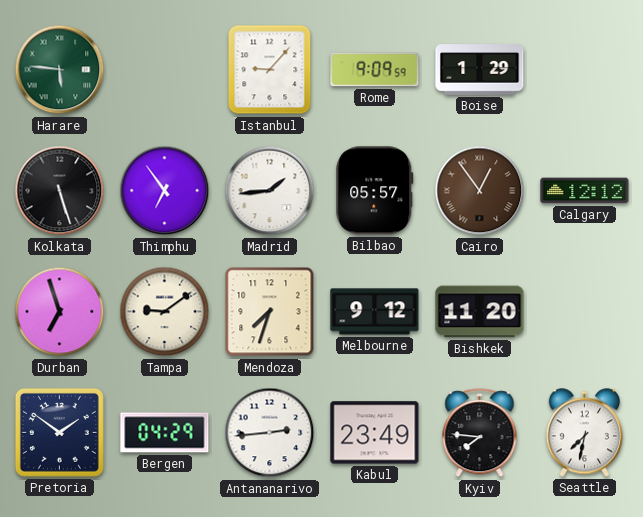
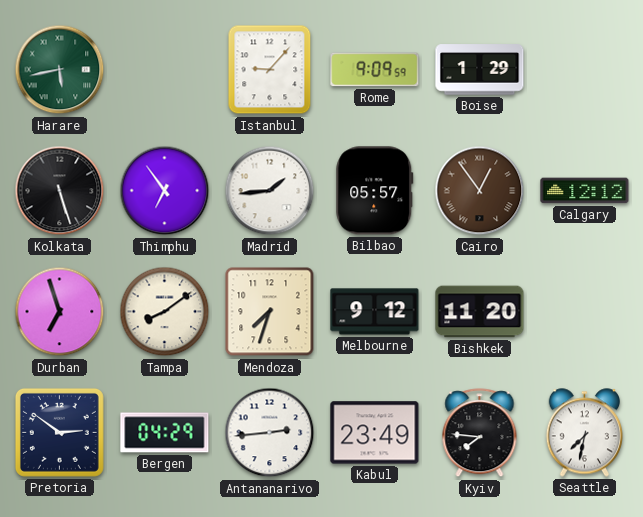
Harare: 5:46 -> 5:43
Tampa: 9:09 -> 8:09
Pretoria: 1:51 -> 2:51
